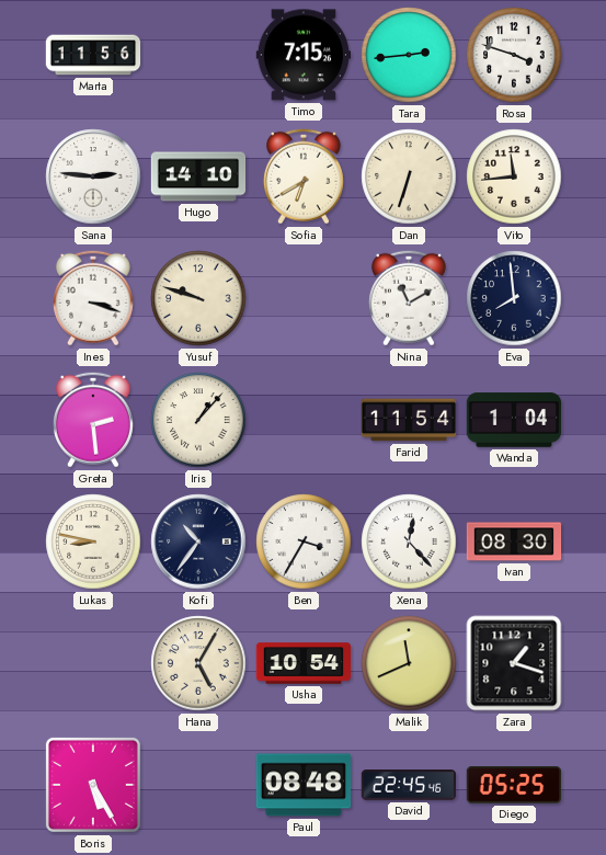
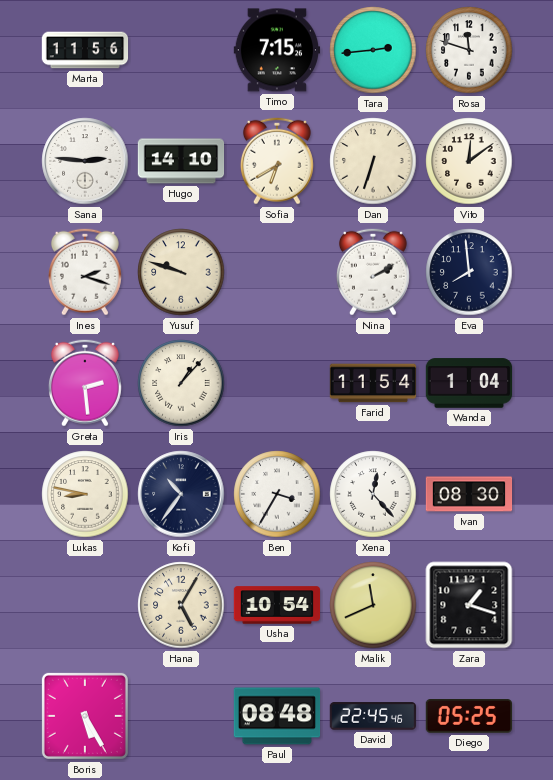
Rosa: 3:48 -> 11:48
Vito: 11:44 -> 12:09
Ines: 3:18 -> 2:18
Nina: 11:10 -> 2:10
